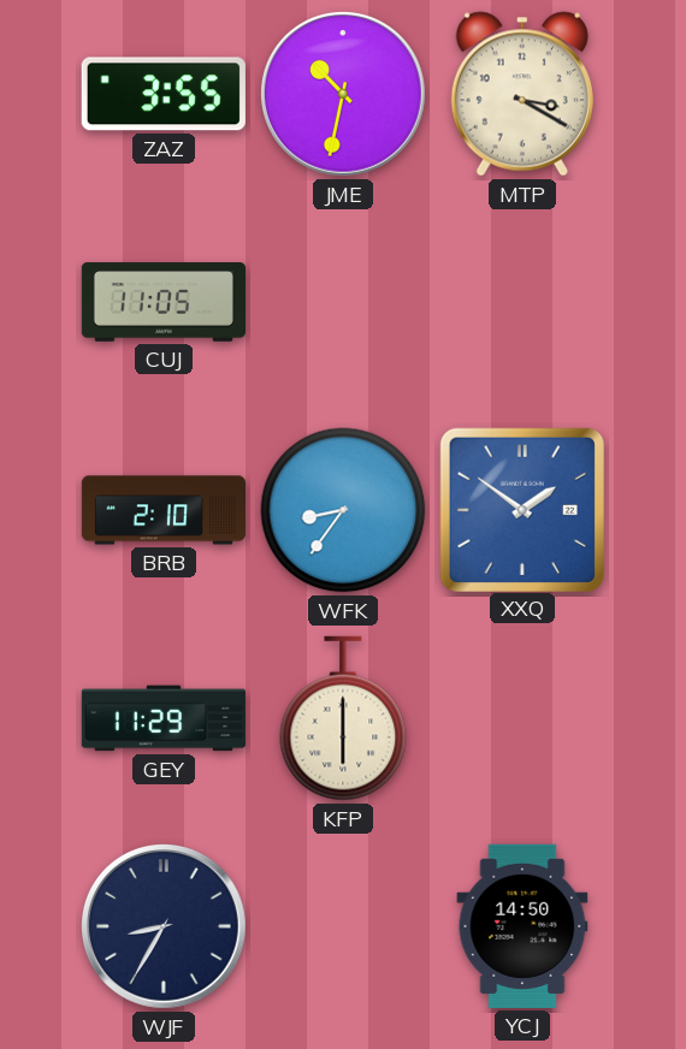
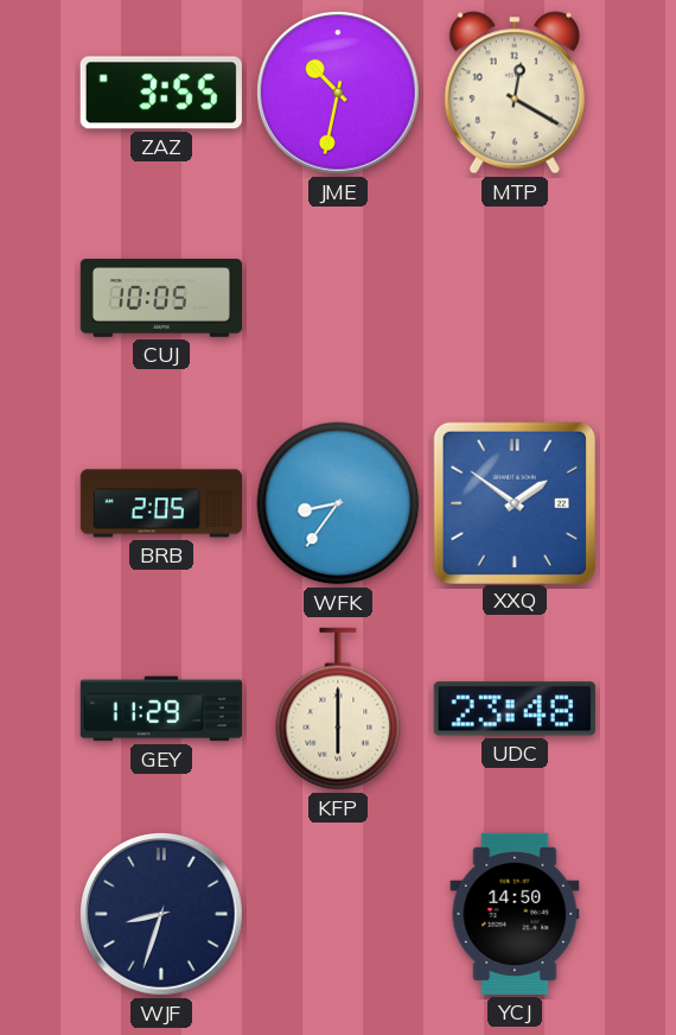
MTP: 3:20 -> 12:20
CUJ: 11:05 -> 10:05
BRB: 2:10 -> 2:05
UDC: none -> 23:48
WJF: 8:35 -> 8:33
